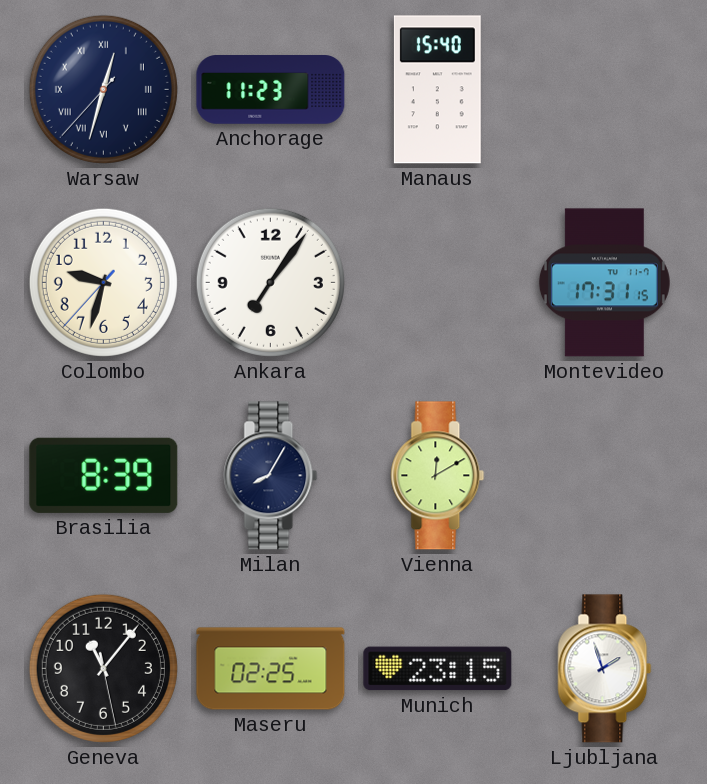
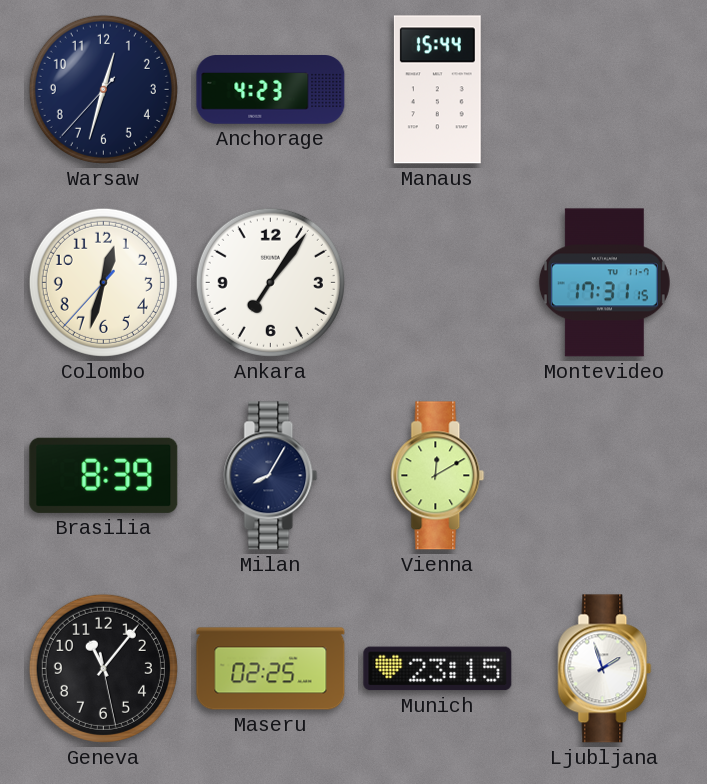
Warsaw numerals: Roman -> Arabic
Anchorage: 11:23 -> 4:23
Manaus: 15:40 -> 15:44
Colombo: 9:32 -> 12:32
